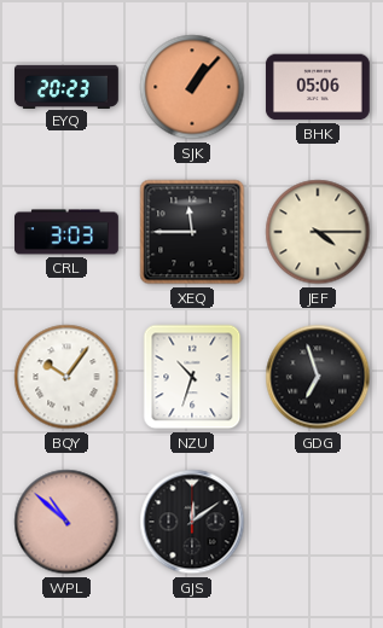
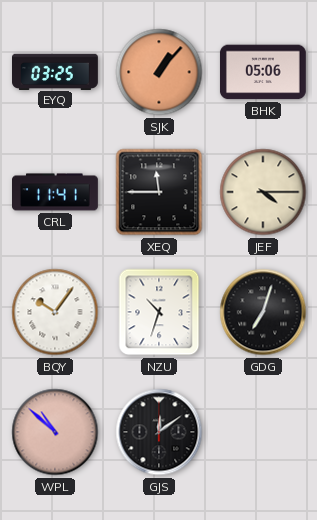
EYQ: 20:23 -> 03:25
CRL: 3:03 -> 11:41
GDG: 6:57 -> 7:03
